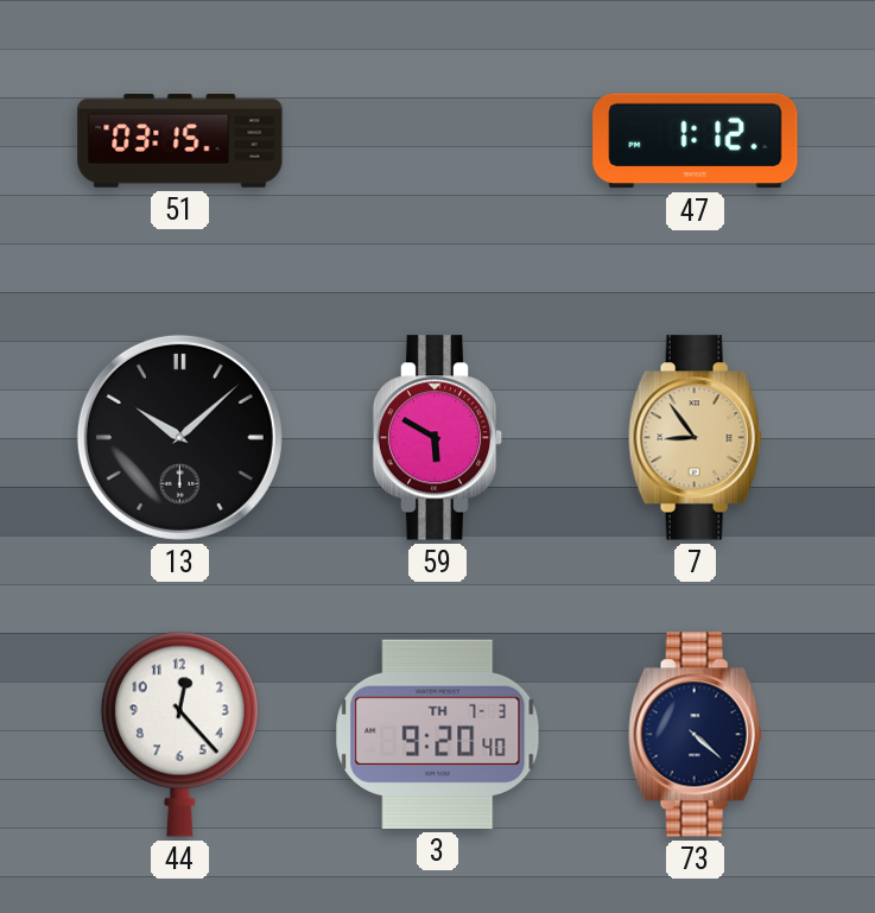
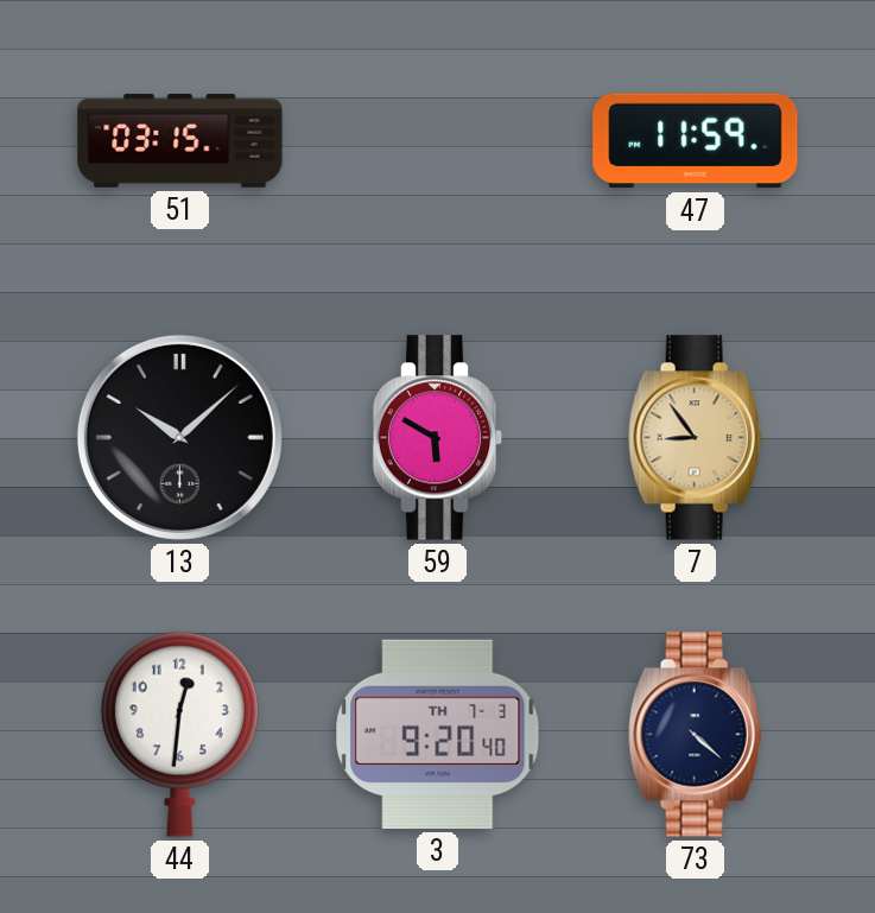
47: 1:12 -> 11:59
44: 12:23 -> 12:31
